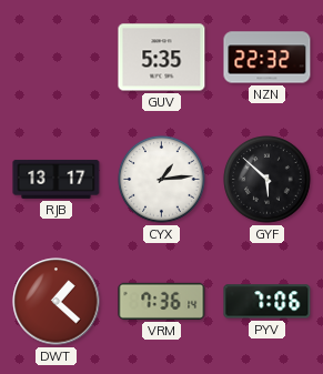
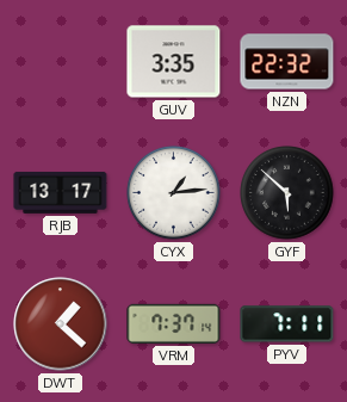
GUV: 5:35 -> 3:35
VRM: 7:36 -> 7:37
PYV: 7:06 -> 7:11
